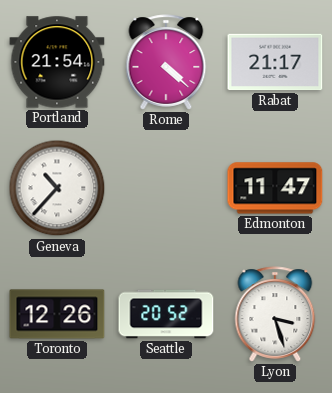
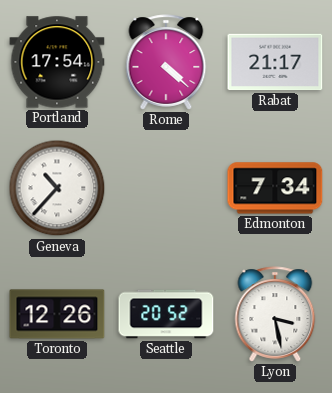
Portland: 21:54 -> 17:54
Edmonton: 11:47 -> 7:34
Lyon: 3:27 -> 3:28
